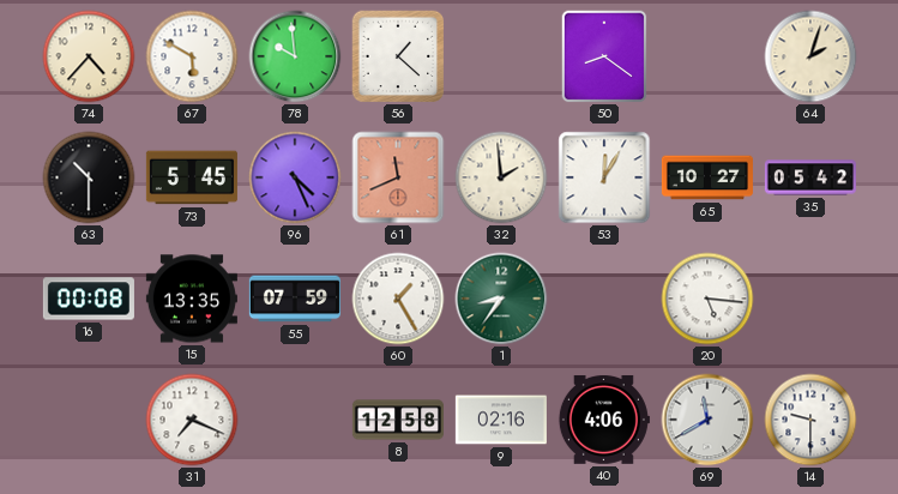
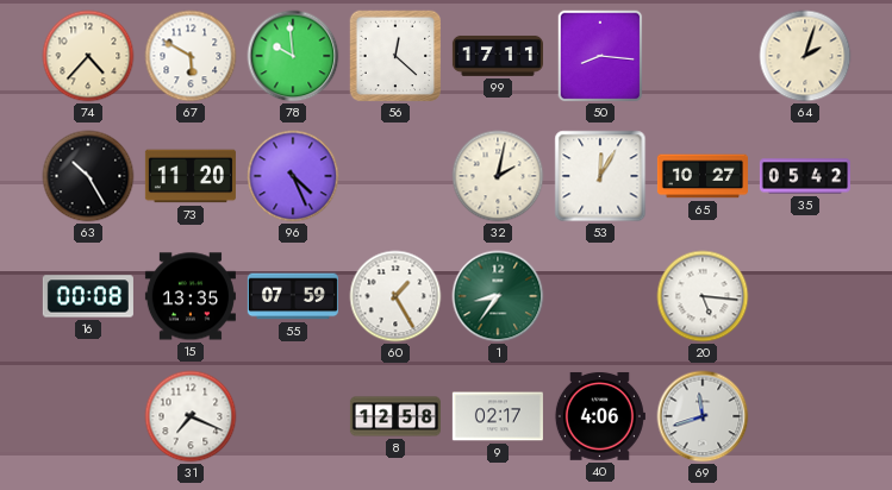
56: 1:22 -> 12:22
99: none -> 17:11
50: 8:21 -> 8:16
63: 10:30 -> 10:25
73: 5:45 -> 11:20
61: 11:41 -> none
32: 1:59 -> 2:02
9: 02:16 -> 02:17
69: 11:40 -> 11:42
14: 9:30 -> none
